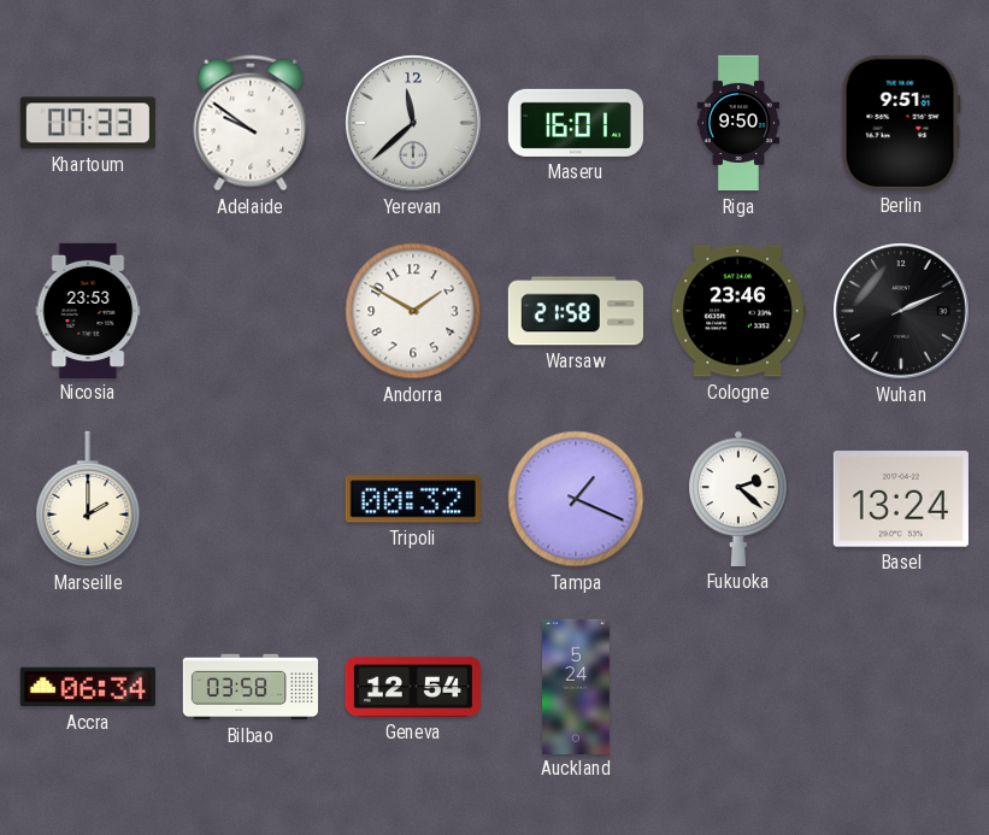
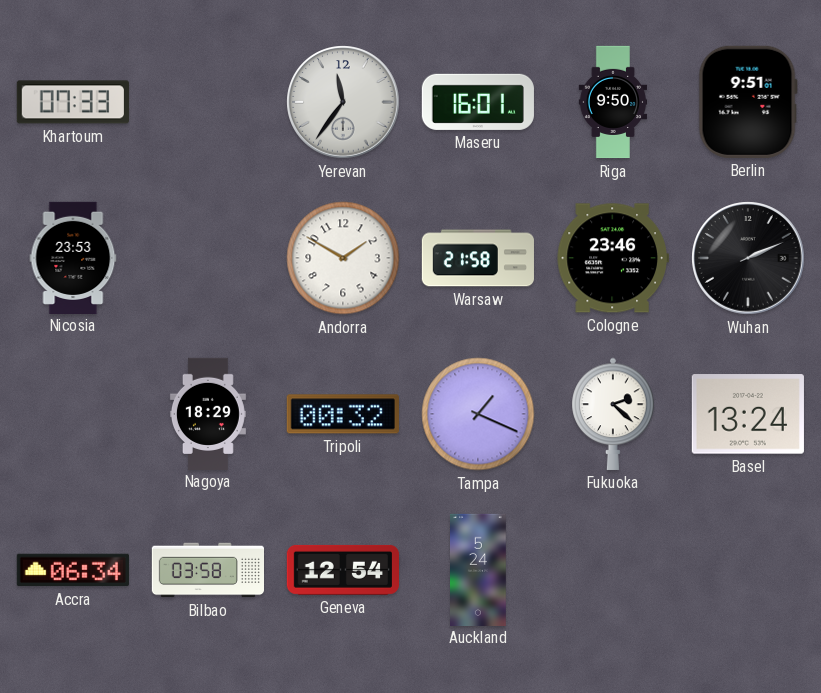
Adelaide: 9:51 -> none
Yerevan: 11:38 -> 11:36
Marseille: 2:00 -> none
Nagoya: none -> 18:29
